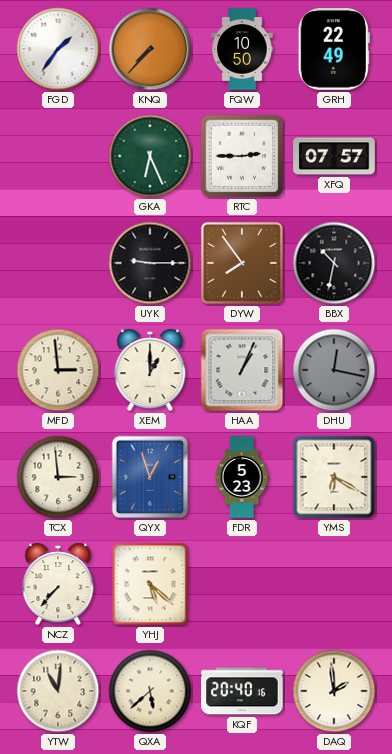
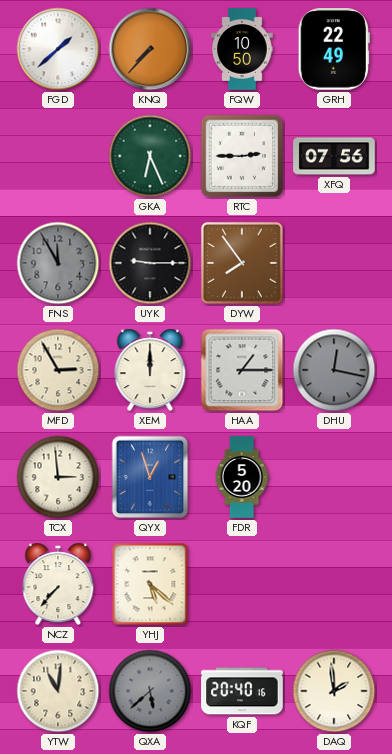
FGD: 1:36 -> 1:38
XFQ: 07:57 -> 07:56
FNS: none -> 11:55
BBX: 10:32 -> none
MFD: 2:59 -> 2:55
XEM: 1:00 -> 12:00
HAA: 1:04 -> 1:15
FDR: 5:23 -> 5:20
YMS: 6:20 -> none
QXA dial: cream -> grey
